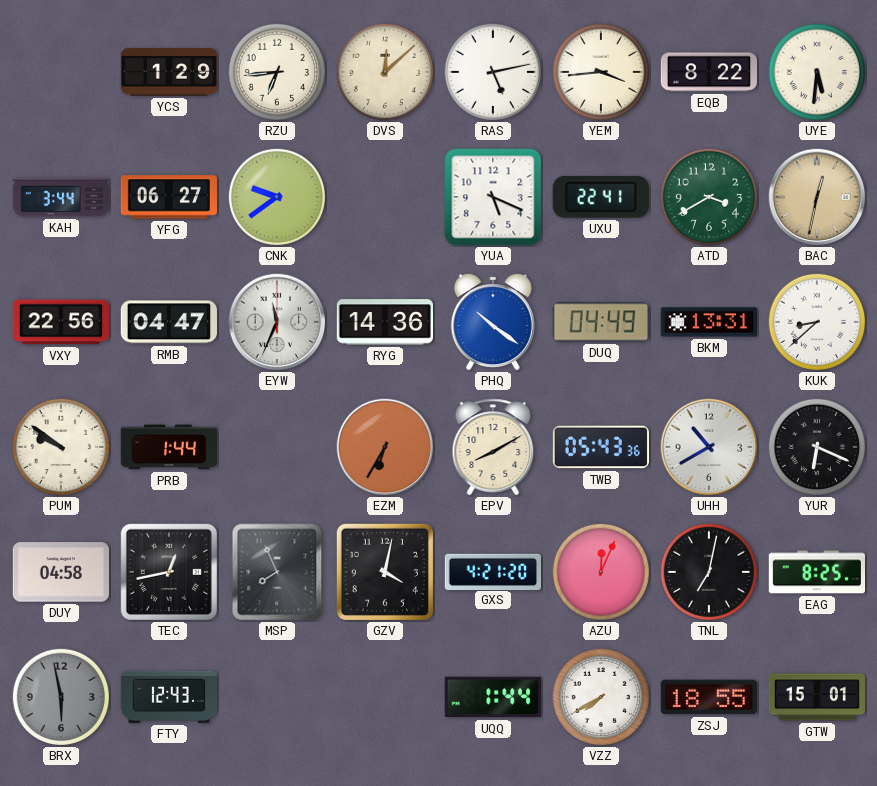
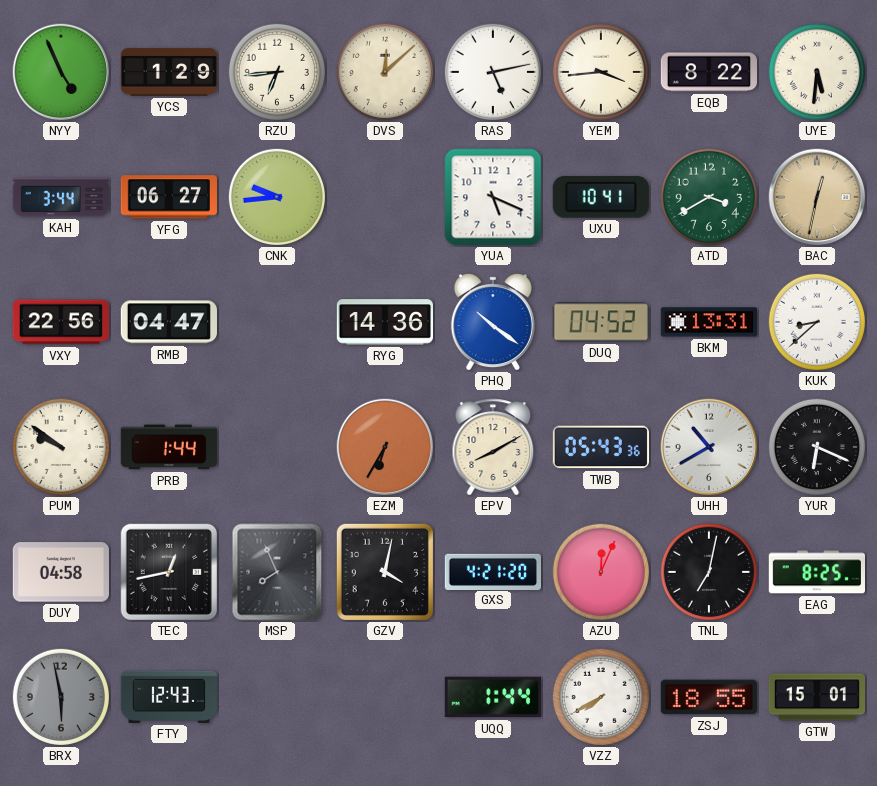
NYY: none -> 4:56
CNK: 9:39 -> 9:44
UXU: 22:41 -> 10:41
EYW: 11:34 -> none
DUQ: 04:49 -> 04:52
